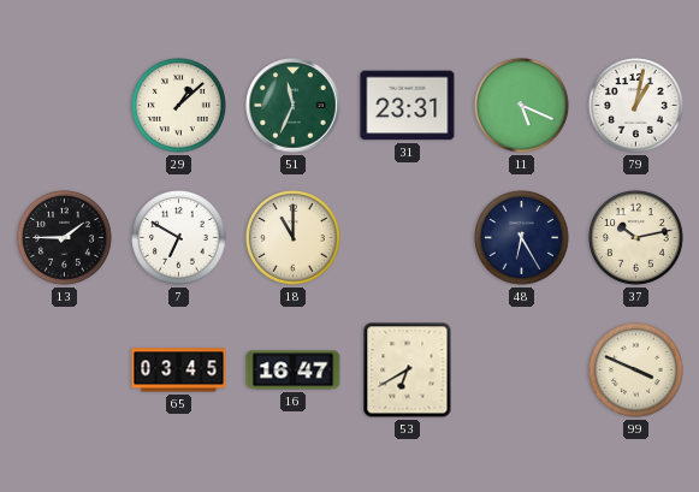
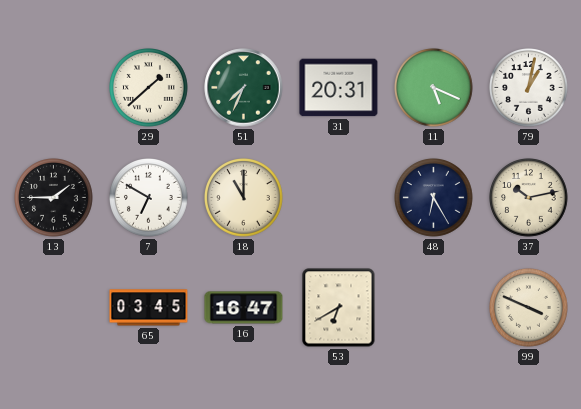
29: 1:08 -> 1:38
51: 11:34 -> 7:34
31: 23:31 -> 20:31
